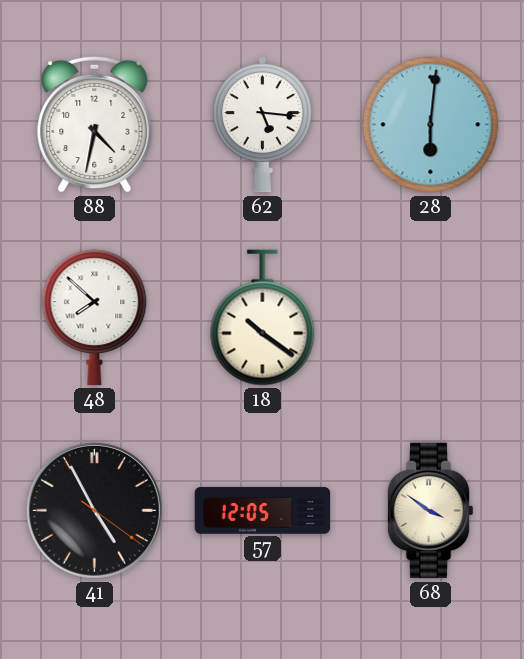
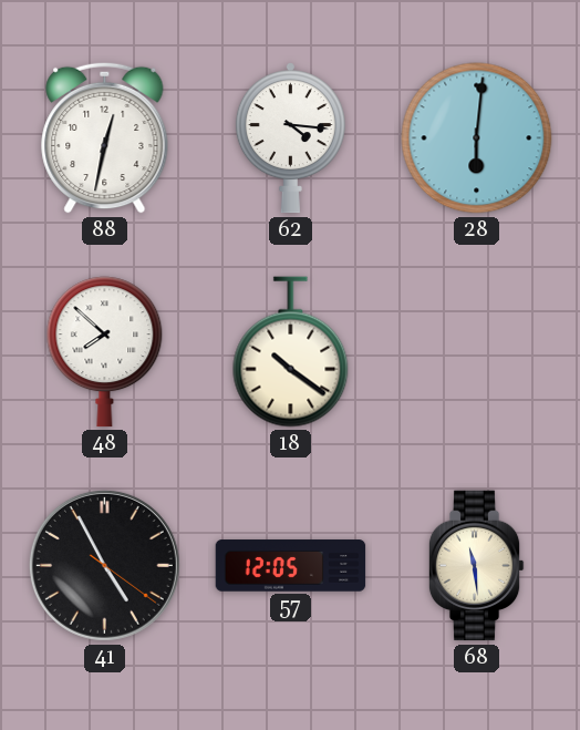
88: 4:32 -> 12:32
62: 5:16 -> 4:16
68: 3:51 -> 11:29
